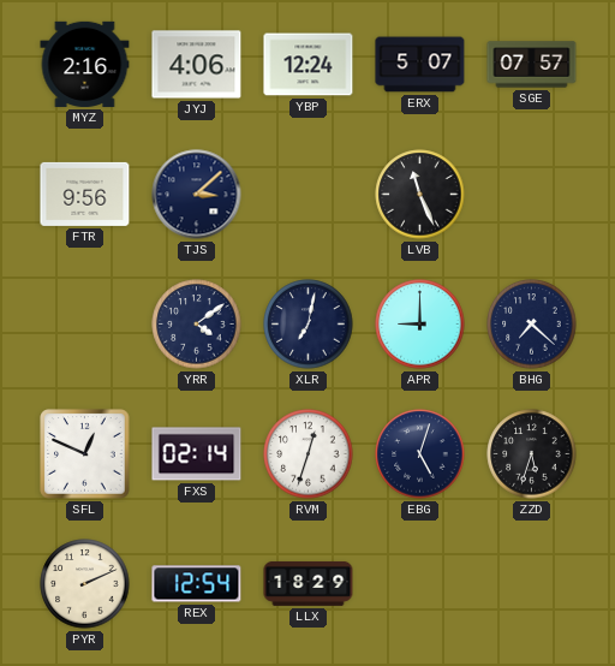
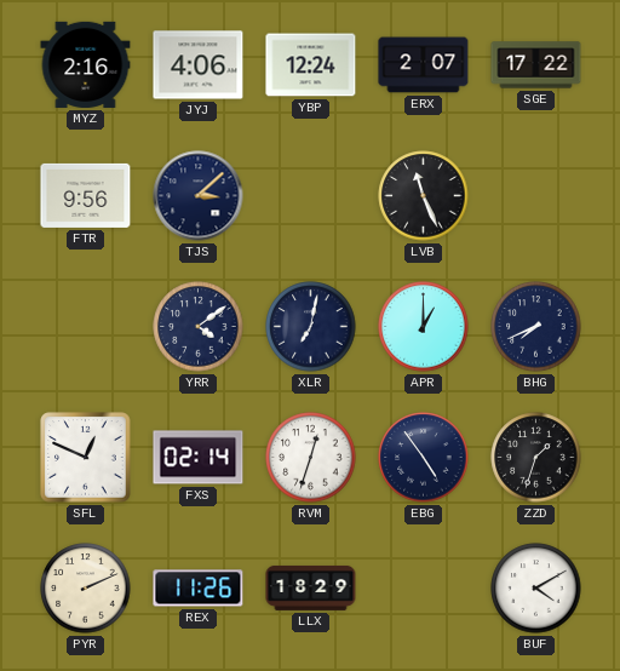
ERX: 5:07 -> 2:07
SGE: 07:57 -> 17:22
APR: 9:00 -> 1:00
BHG: 7:22 -> 7:41
EBG: 5:03 -> 4:54
ZZD: 5:33 -> 1:33
REX: 12:54 -> 11:26
BUF: none -> 4:10
